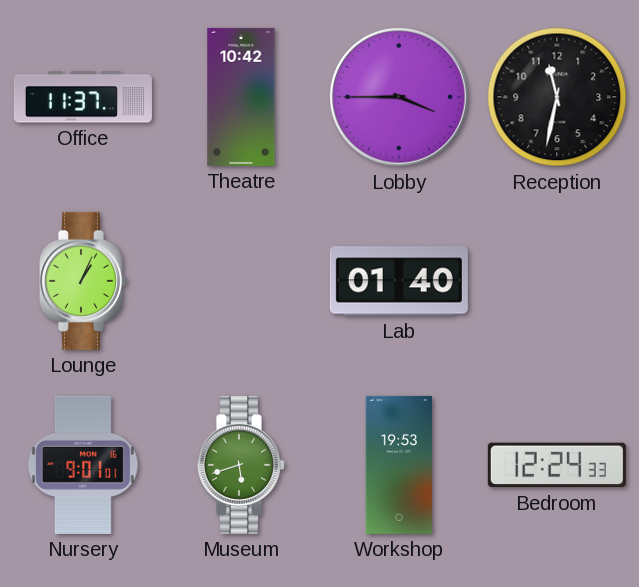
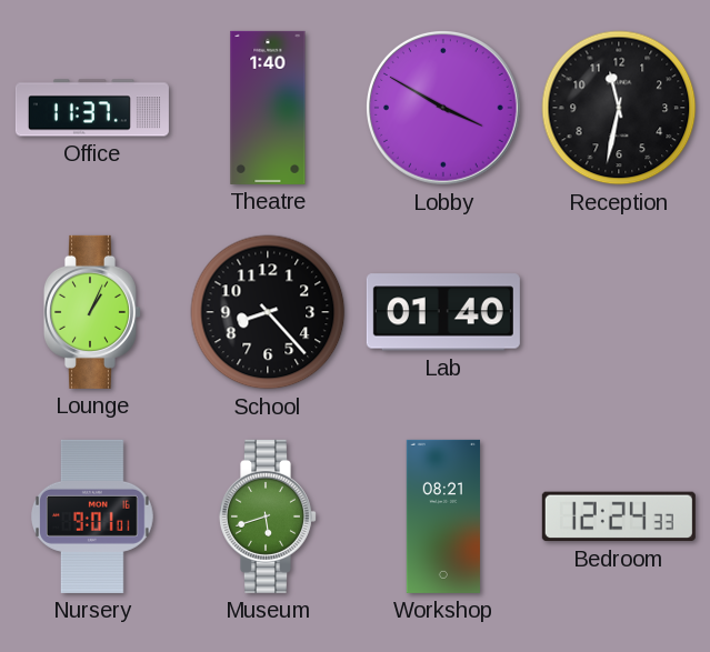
Theatre: 10:42 -> 1:40
Lobby: 3:45 -> 3:50
School: none -> 8:23
Workshop: 19:53 -> 08:21
